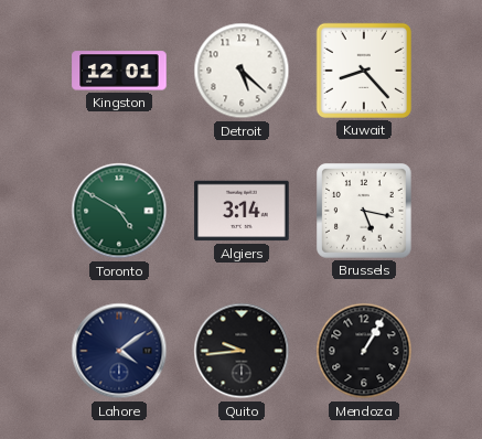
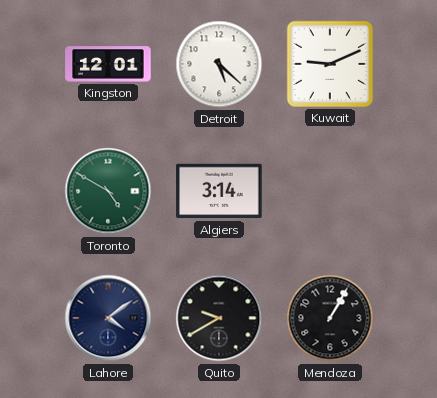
Kuwait: 8:23 -> 9:11
Brussels: 5:17 -> none
Quito: 9:44 -> 9:40
